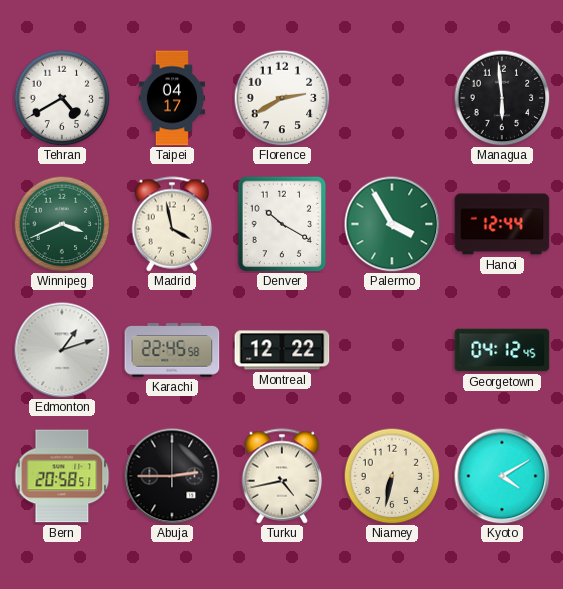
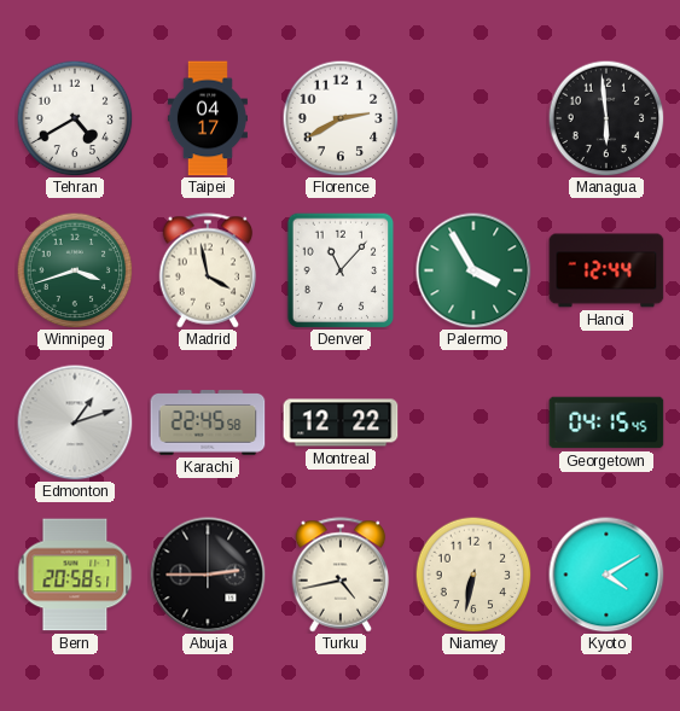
Winnipeg: 3:41 -> 3:42
Denver: 10:20 -> 11:07
Georgetown: 04:12 -> 04:15
